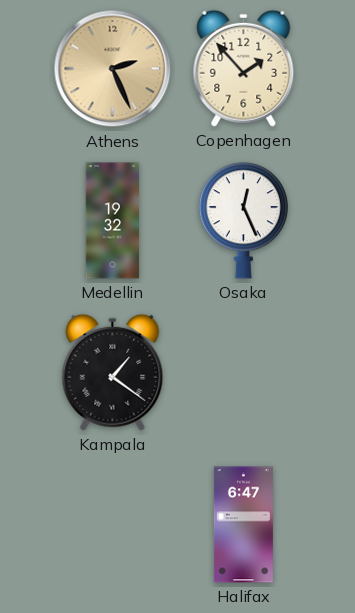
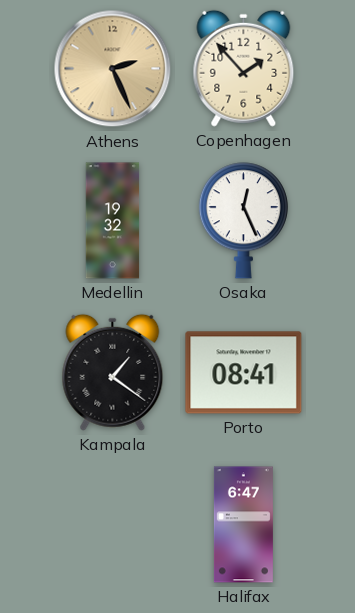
Porto: none -> 08:41
